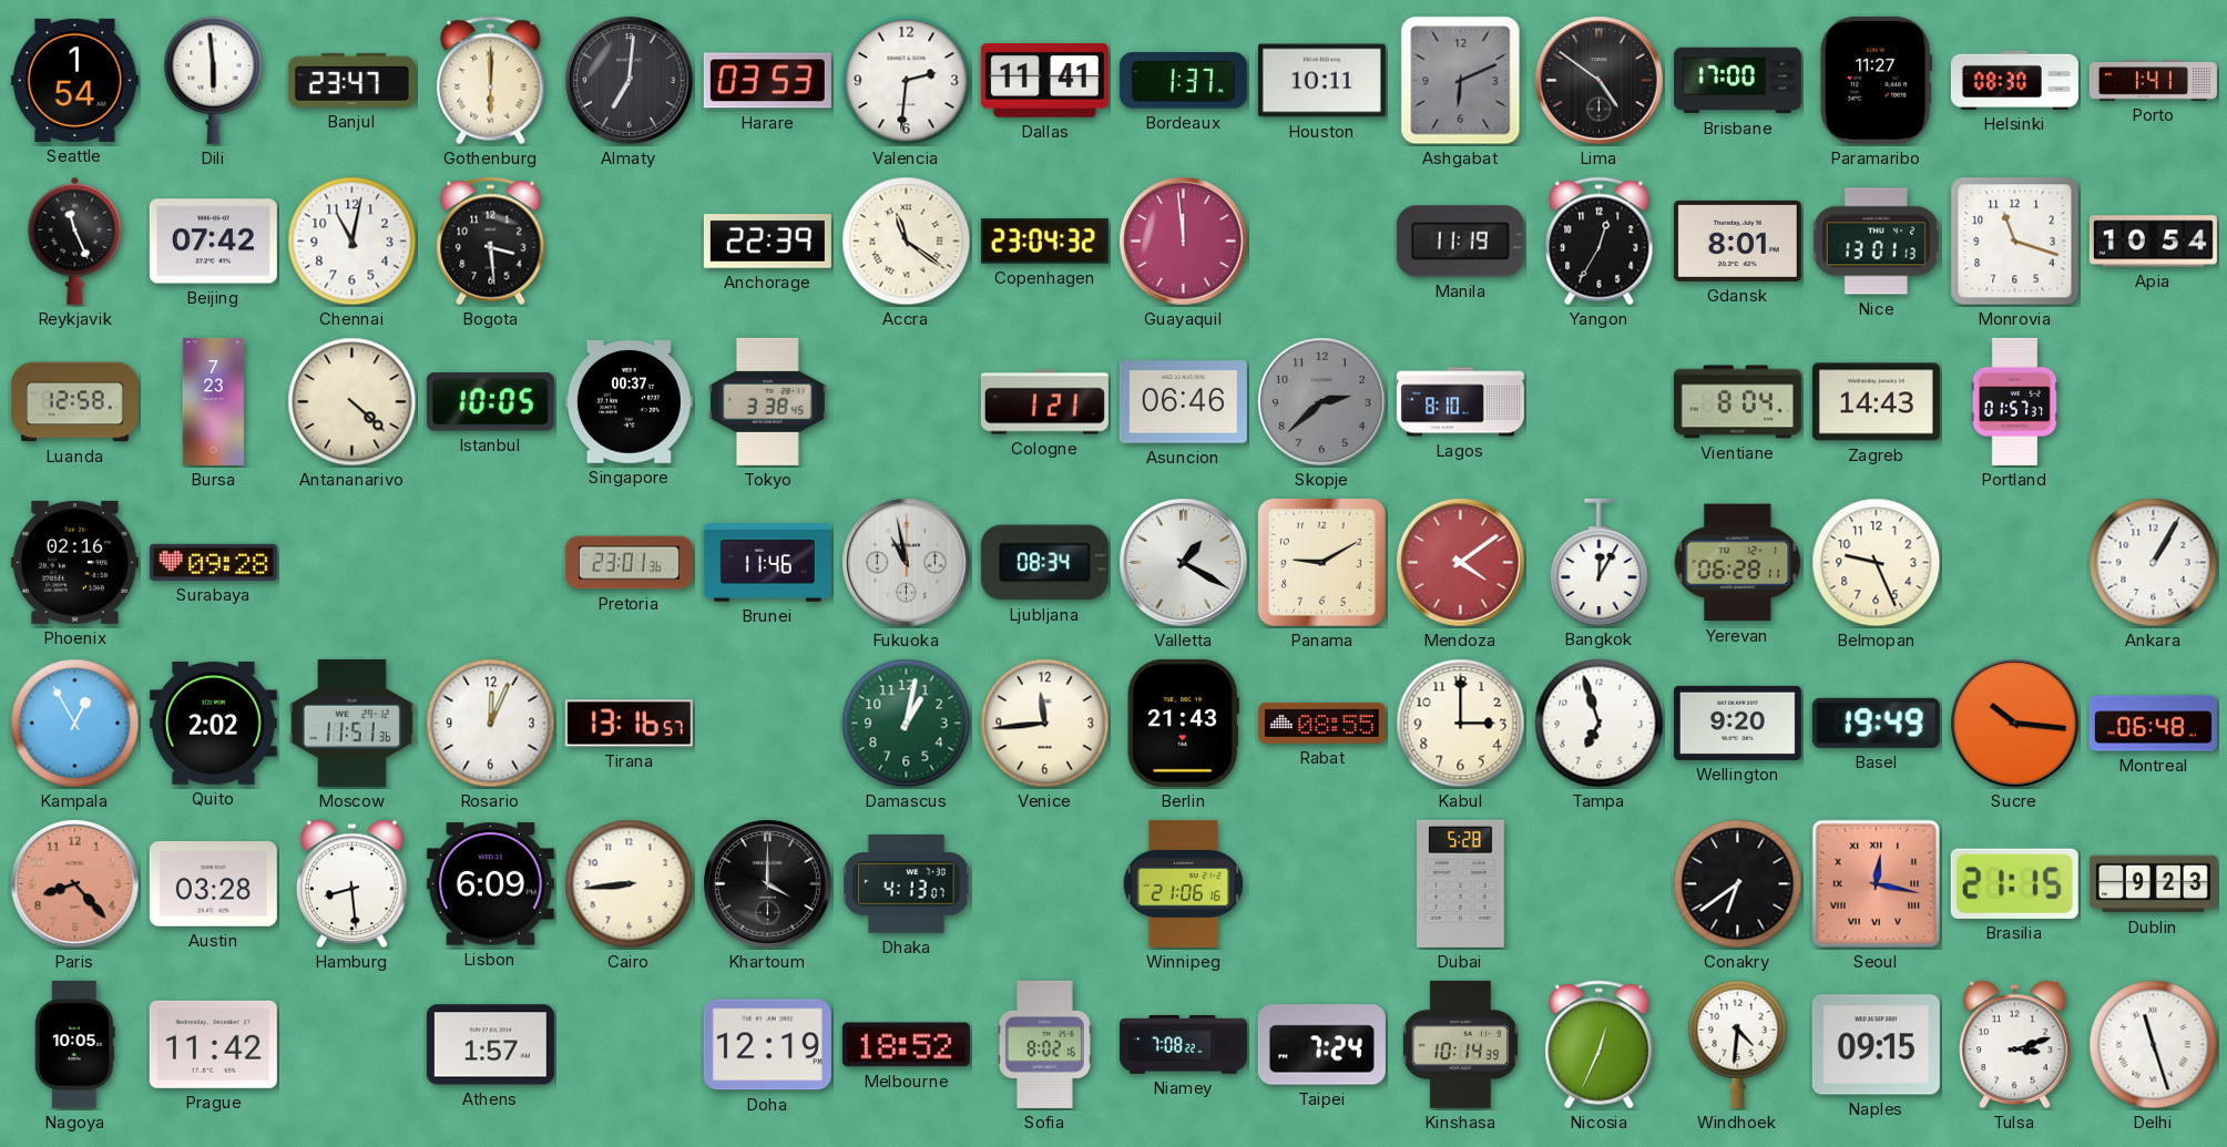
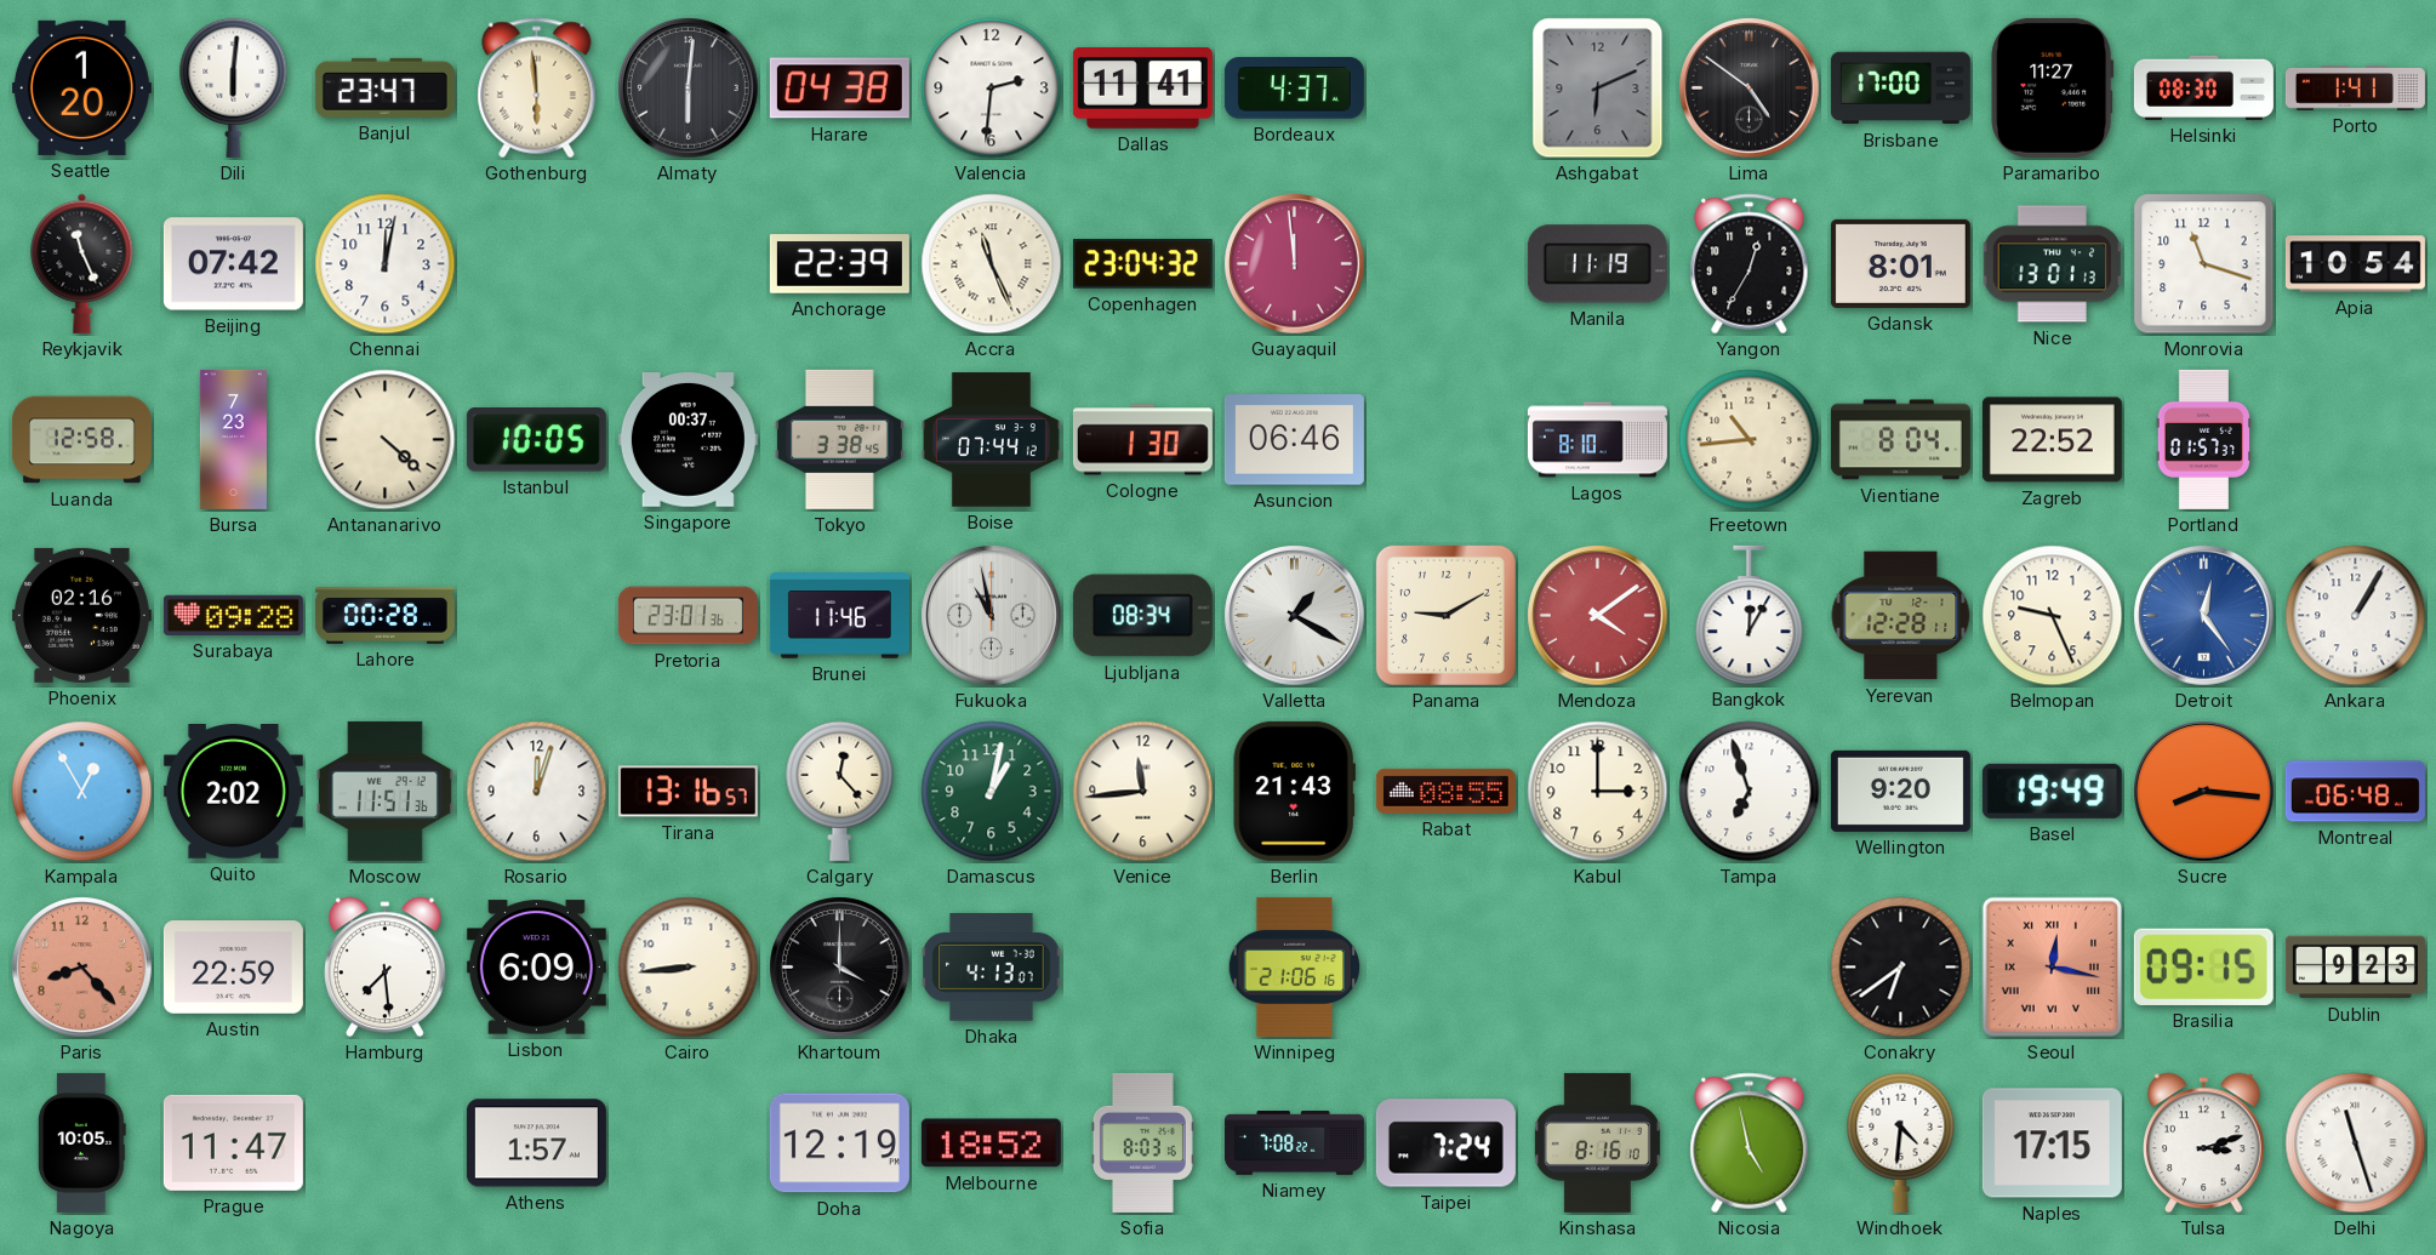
Seattle: 1:54 -> 1:20
Dili: 5:59 -> 6:01
Gothenburg: 6:00 -> 5:59
Almaty: 7:01 -> 6:01
Harare: 03:53 -> 04:38
Bordeaux: 1:37 -> 4:37
Houston: 10:11 -> none
Chennai: 11:02 -> 12:02
Bogota: 3:29 -> none
Accra: 11:21 -> 11:26
Boise: none -> 07:44
Cologne: 1:21 -> 1:30
Skopje: 2:38 -> none
Freetown: none -> 10:44
Zagreb: 14:43 -> 22:52
Lahore: none -> 00:28
Yerevan: 06:28 -> 12:28
Detroit: none -> 12:24
Rosario: 12:04 -> 12:03
Calgary: none -> 12:23
Sucre: 10:16 -> 8:16
Austin: 03:28 -> 22:59
Hamburg: 8:29 -> 7:29
Dubai: 5:28 -> none
Brasilia: 21:15 -> 09:15
Prague: 11:42 -> 11:47
Sofia: 8:02 -> 8:03
Kinshasa: 10:14 -> 8:16
Nicosia: 12:34 -> 4:58
Naples: 09:15 -> 17:15
